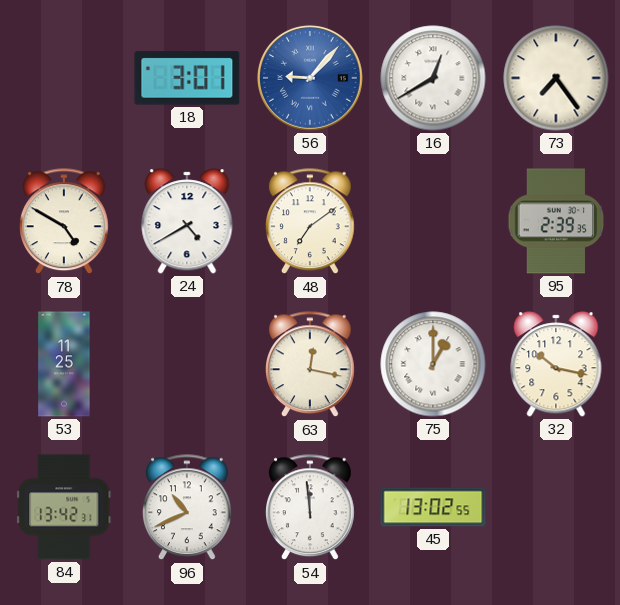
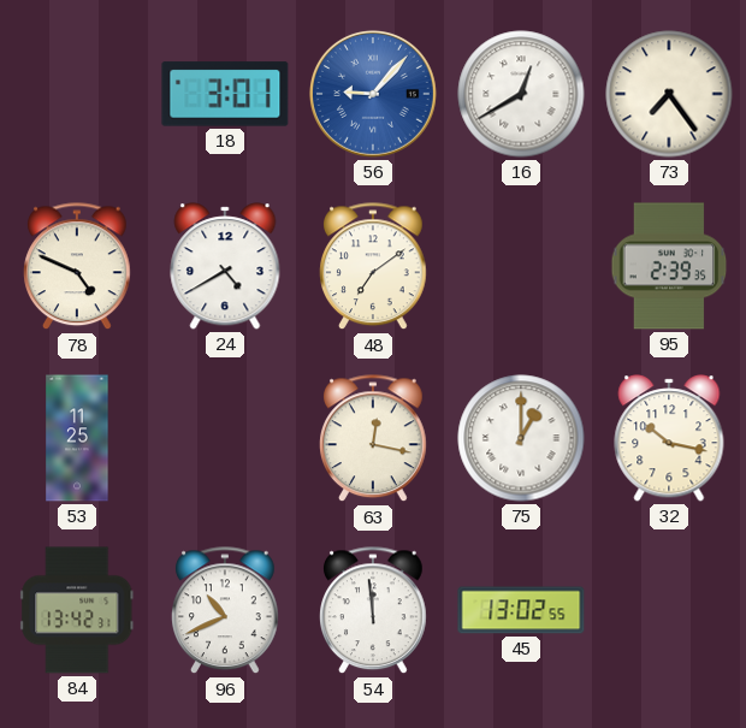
78: 4:50 -> 4:49
